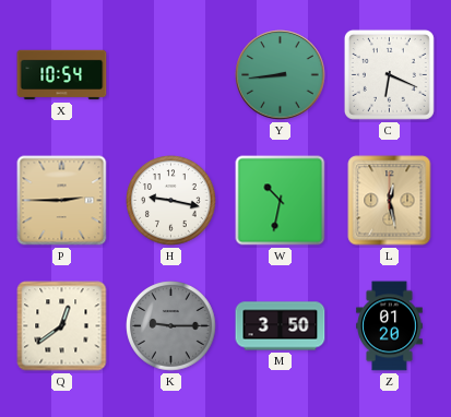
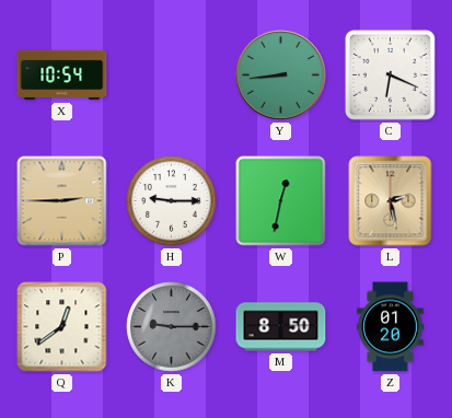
H: 9:17 -> 9:15
W: 10:32 -> 12:32
L: 12:28 -> 2:28
M: 3:50 -> 8:50
